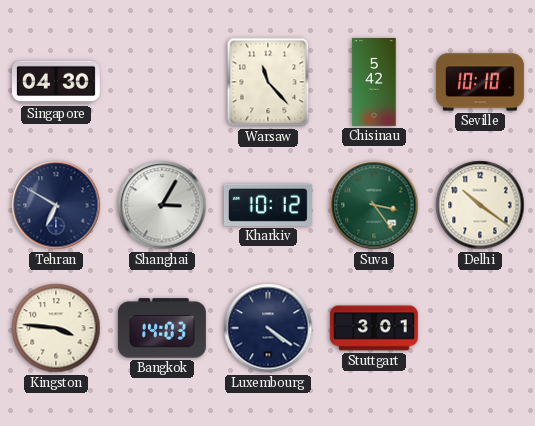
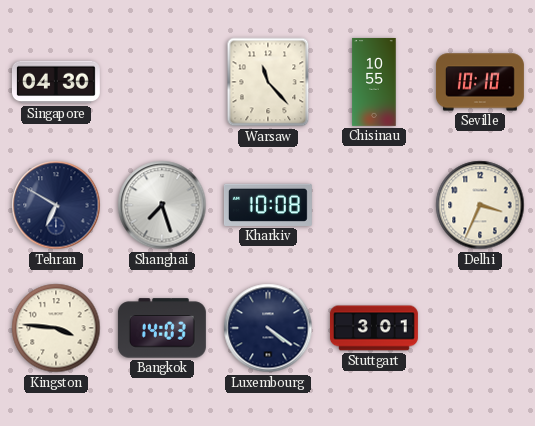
Chisinau: 5:42 -> 10:55
Shanghai: 3:05 -> 7:27
Kharkiv: 10:12 -> 10:08
Suva: 3:24 -> none
Delhi: 10:21 -> 3:34
